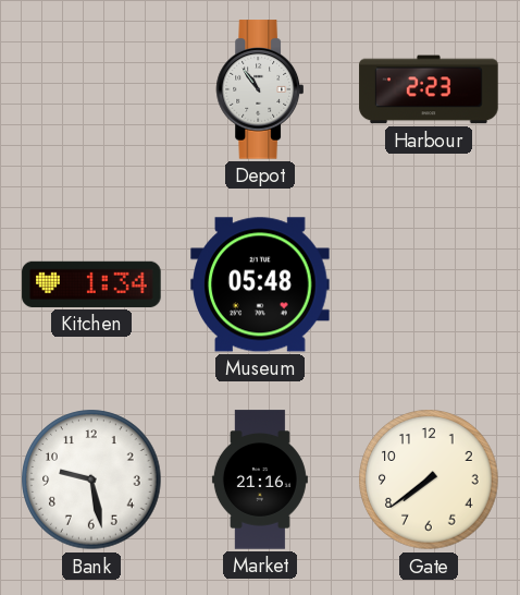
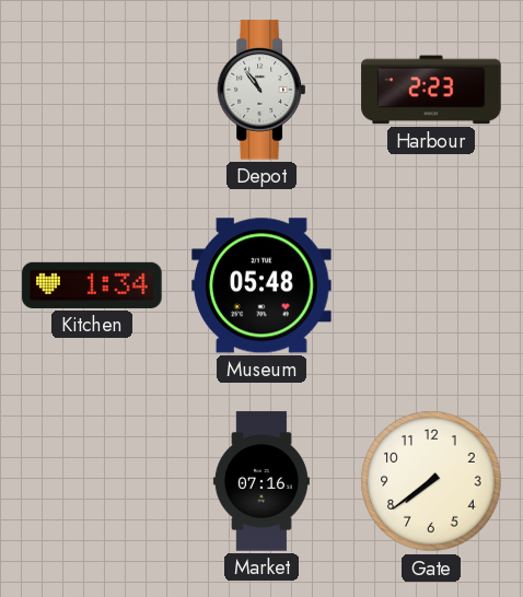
Bank: 9:28 -> none
Market: 21:16 -> 07:16
